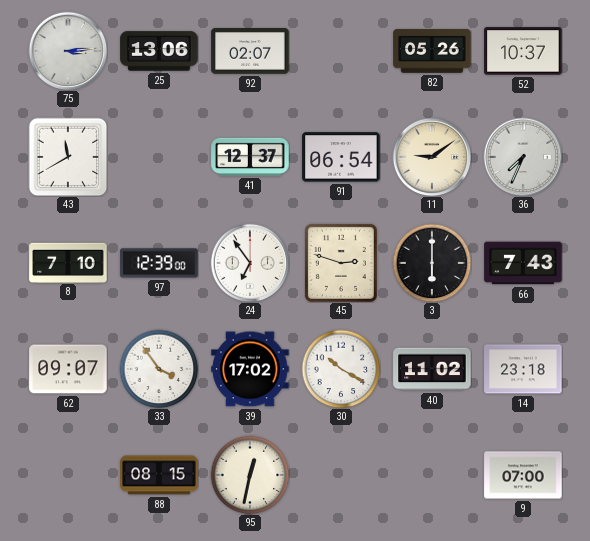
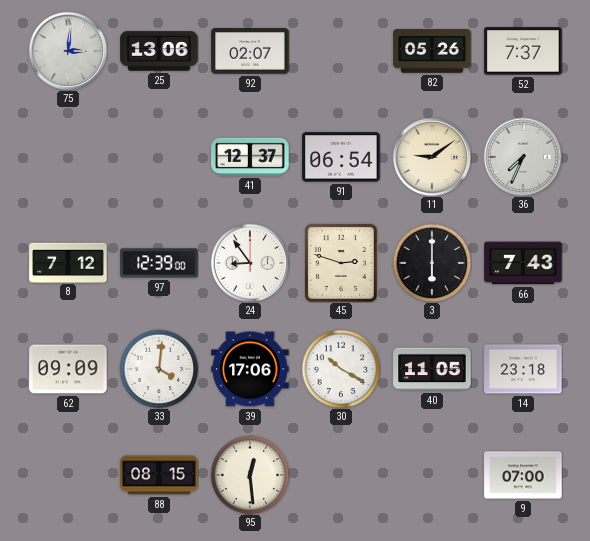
75: 3:14 -> 3:01
52: 10:37 -> 7:37
43: 11:40 -> none
8: 7:10 -> 7:12
24: 6:54 -> 8:54
62: 09:07 -> 09:09
33: 3:54 -> 4:01
39: 17:02 -> 17:06
40: 11:02 -> 11:05
95: 12:32 -> 12:29
